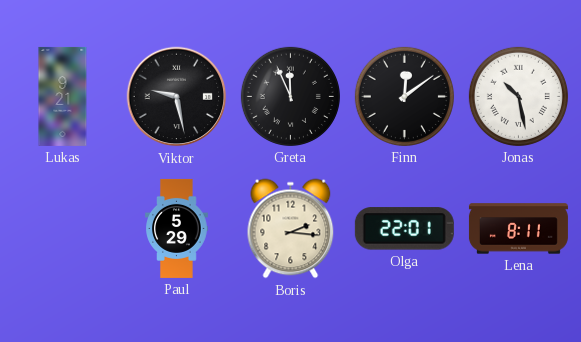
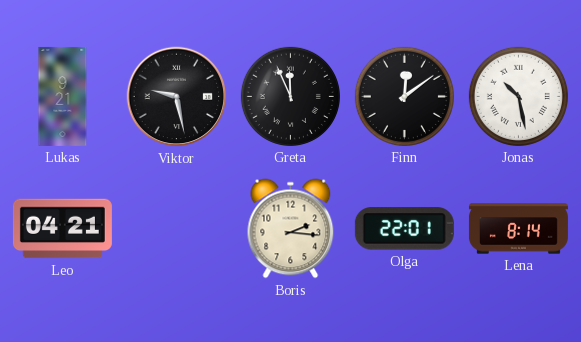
Leo: none -> 04:21
Paul: 5:29 -> none
Lena: 8:11 -> 8:14
